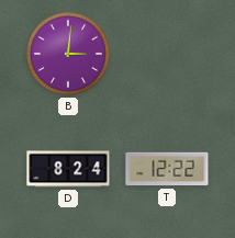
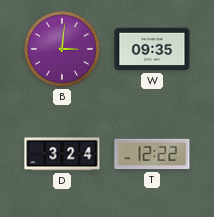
W: none -> 09:35
D: 8:24 -> 3:24
